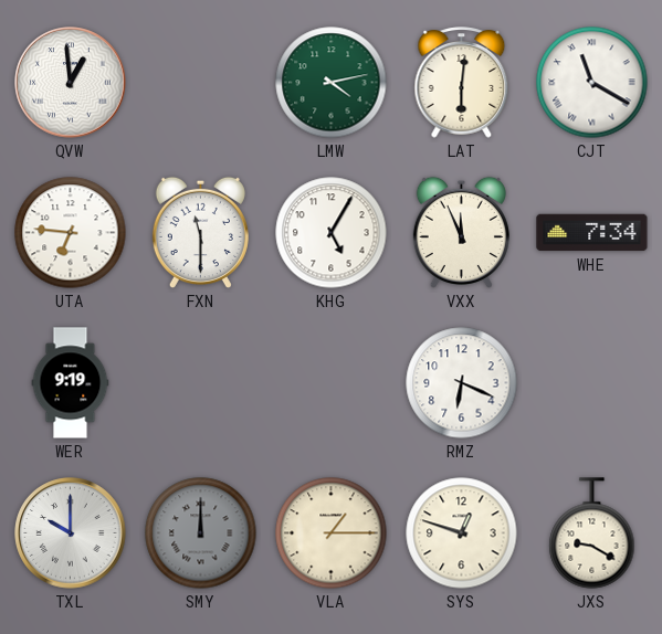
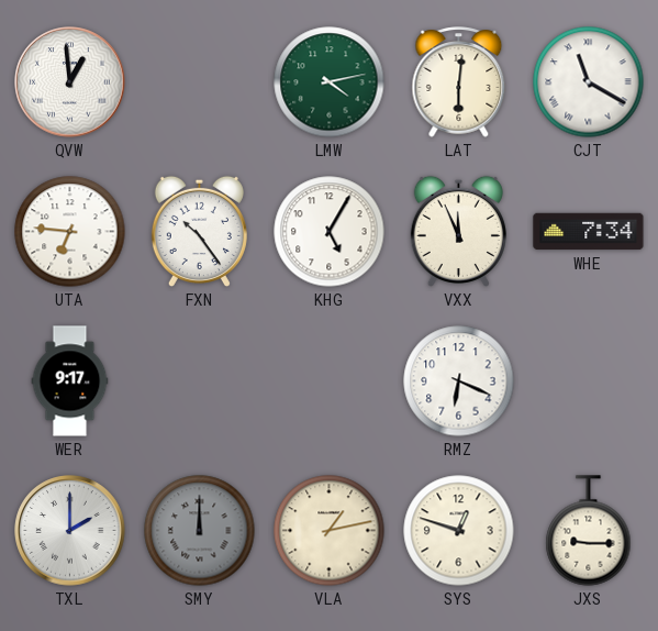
FXN: 11:30 -> 10:24
WER: 9:19 -> 9:17
TXL: 10:00 -> 2:00
VLA: 1:15 -> 1:13
JXS: 9:20 -> 9:15
